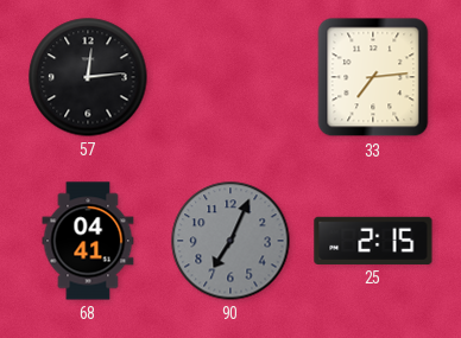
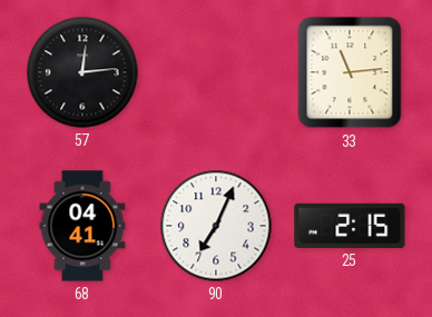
33: 7:14 -> 11:14
90 dial: grey -> white
